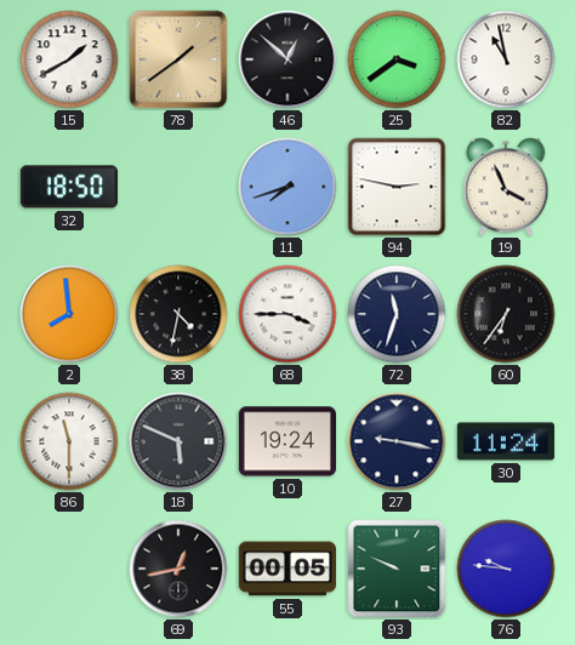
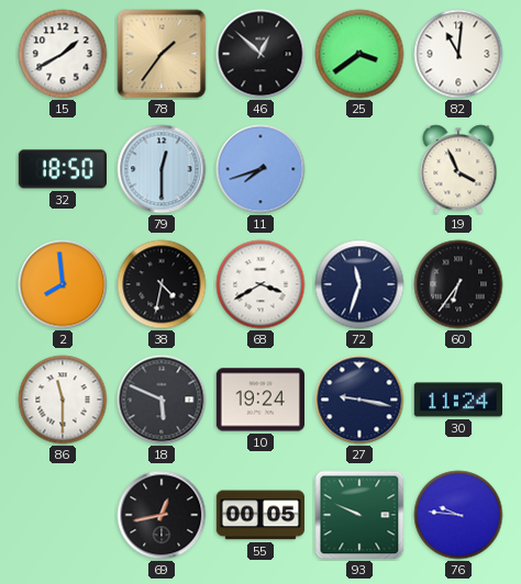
78: 1:39 -> 1:36
82: 10:58 -> 11:01
79: none -> 12:30
94: 2:47 -> none
68: 3:45 -> 3:40
